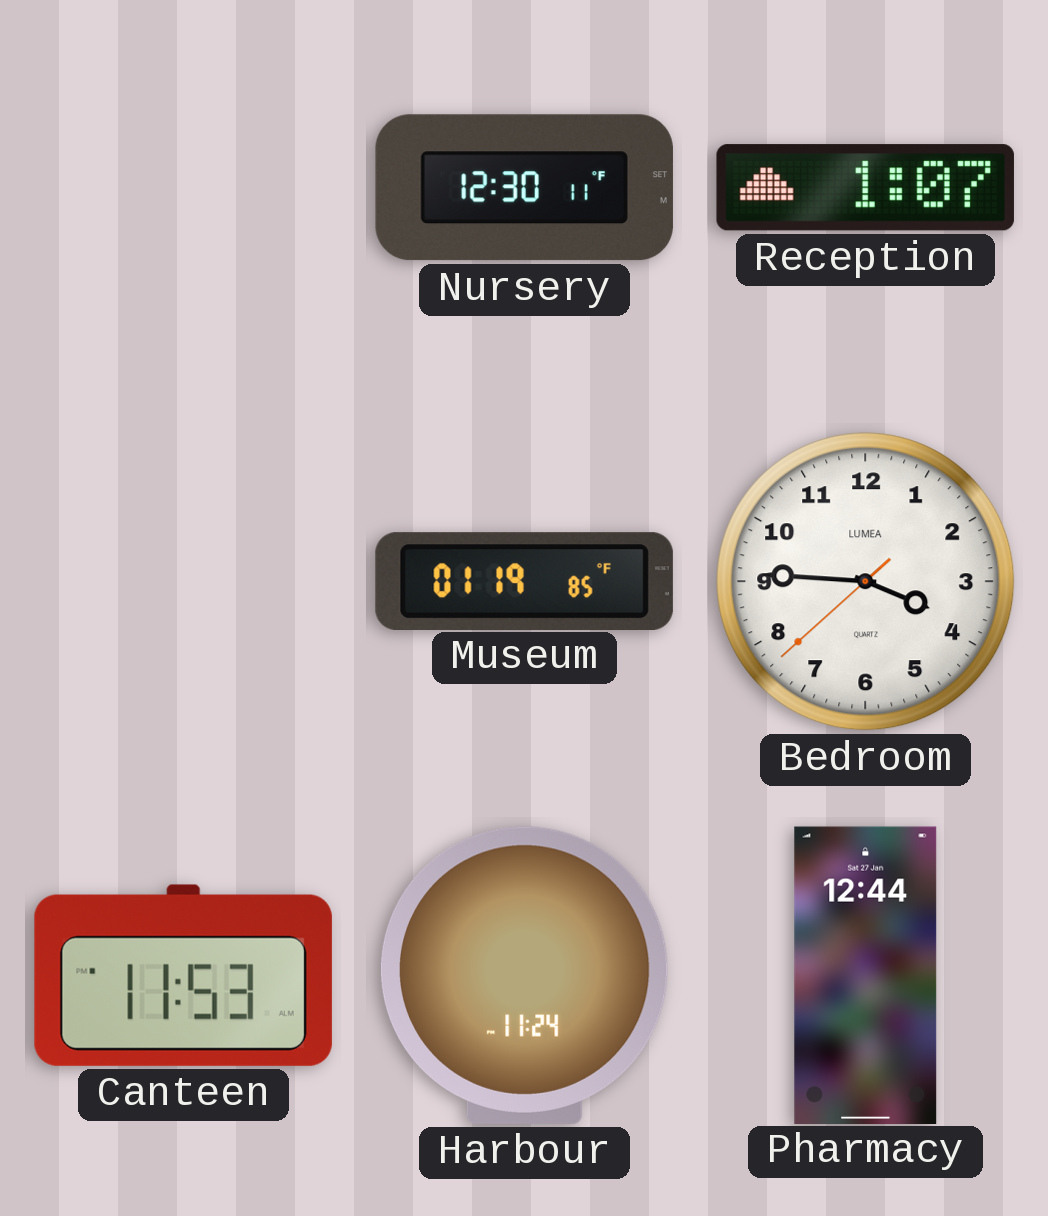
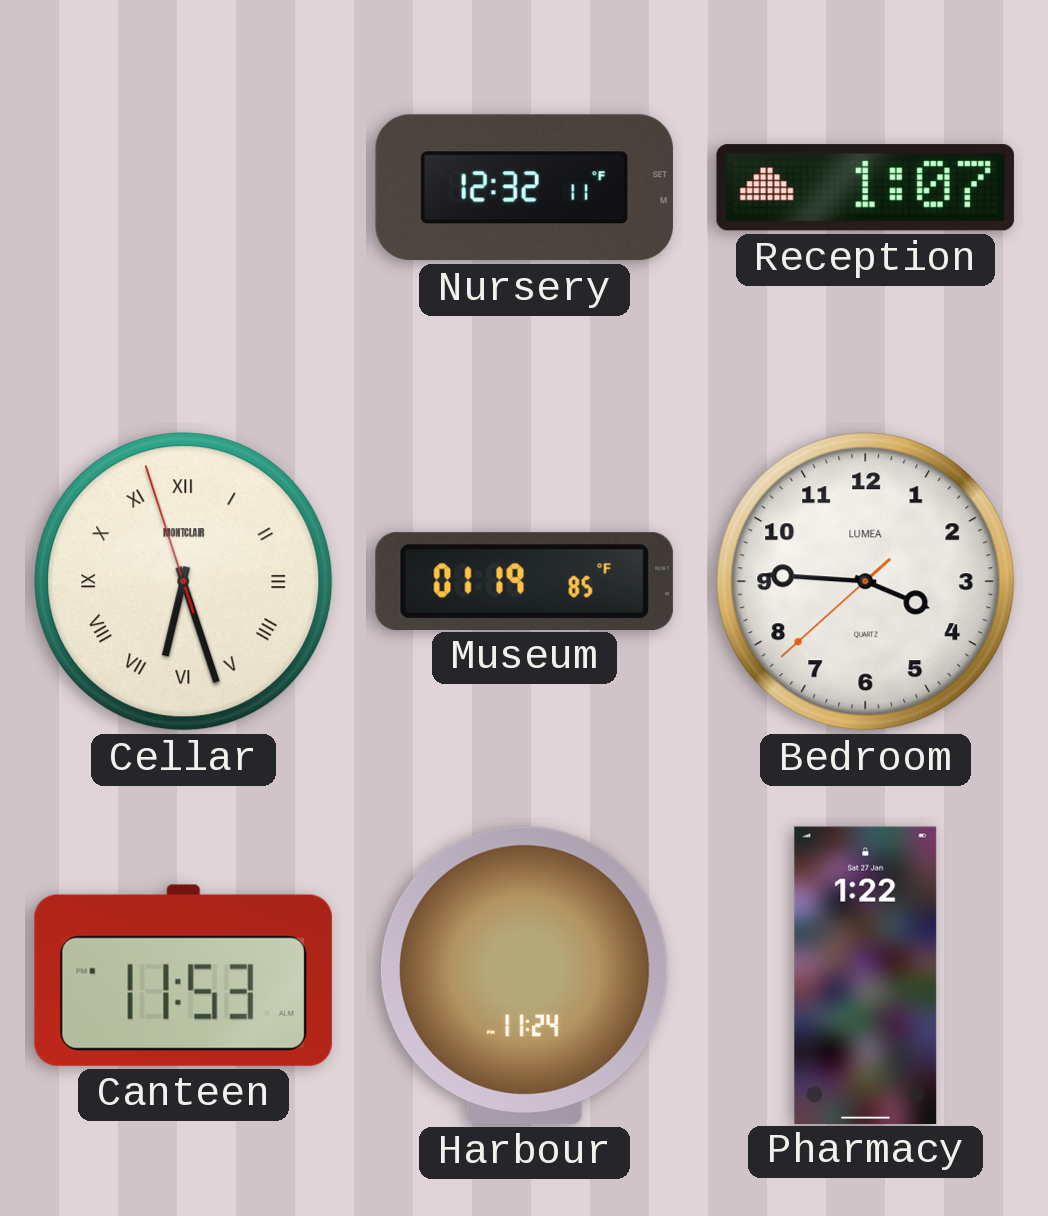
Nursery: 12:30 -> 12:32
Cellar: none -> 6:26
Pharmacy: 12:44 -> 1:22
